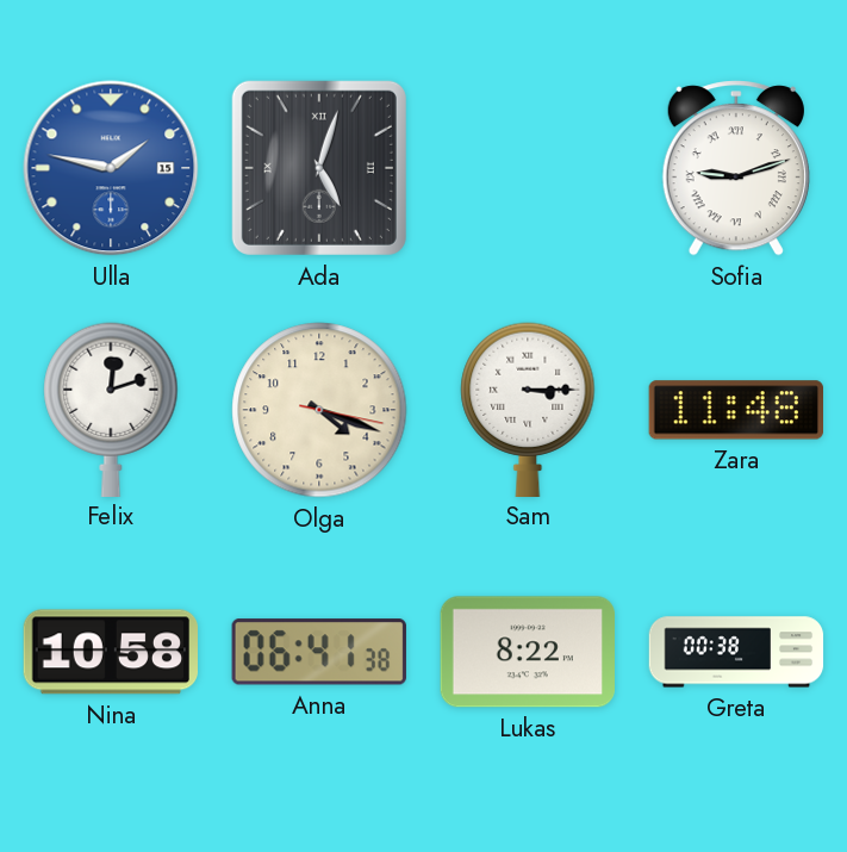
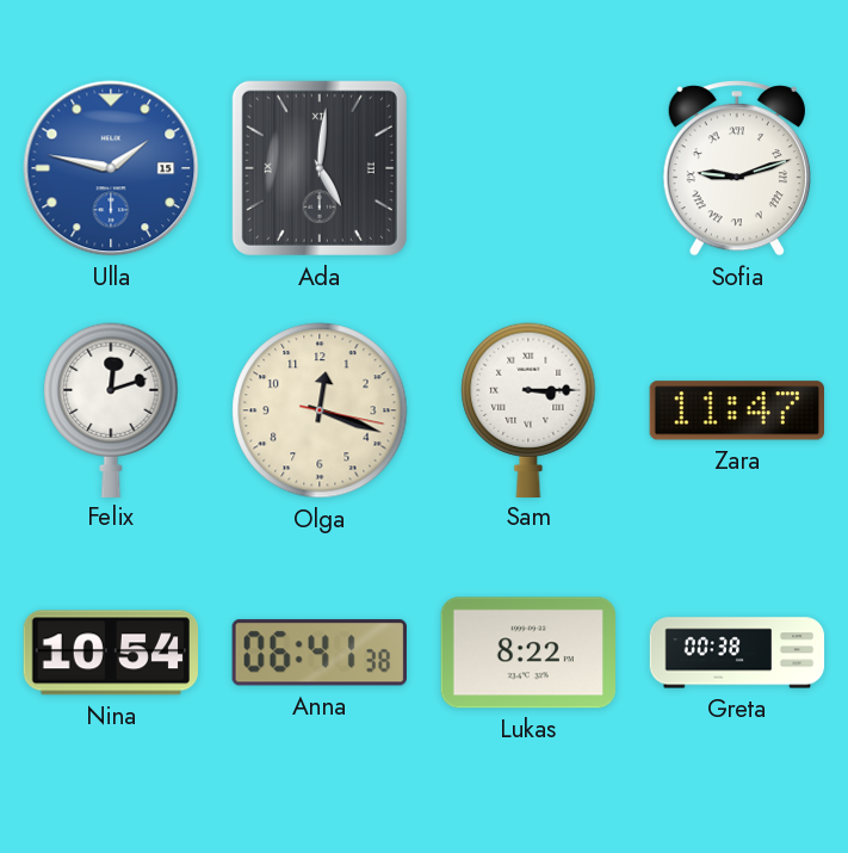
Ada: 5:03 -> 5:01
Olga: 4:18 -> 12:18
Zara: 11:48 -> 11:47
Nina: 10:58 -> 10:54
